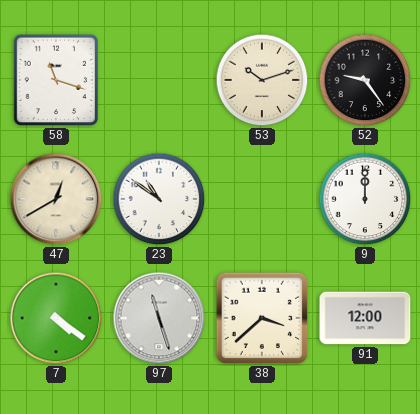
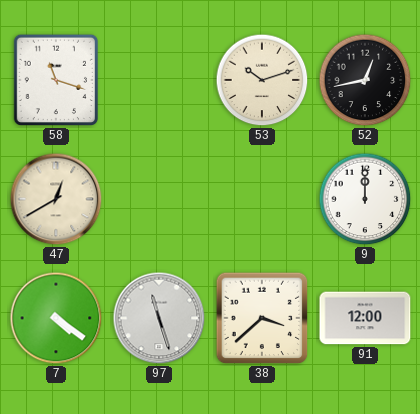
52: 9:24 -> 12:43
23: 10:51 -> none
